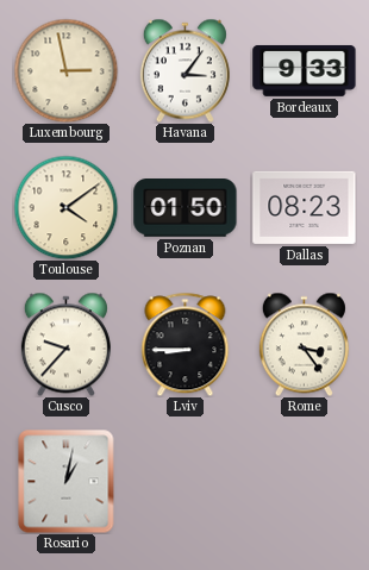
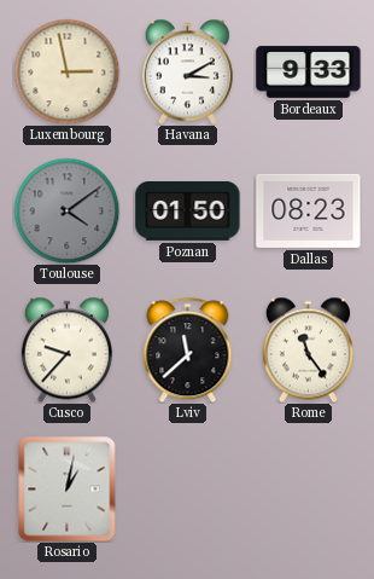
Havana: 3:06 -> 3:10
Toulouse dial: cream -> grey
Lviv: 8:45 -> 11:38
Rome: 3:24 -> 11:24
